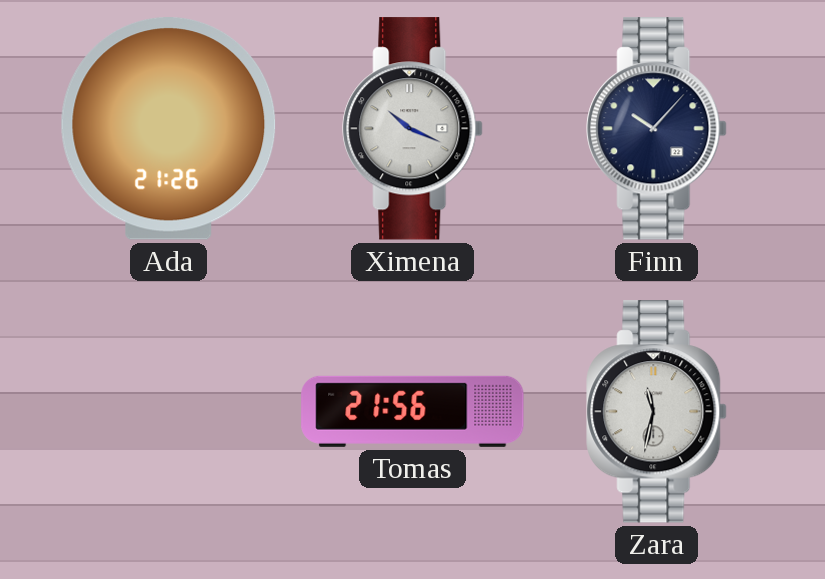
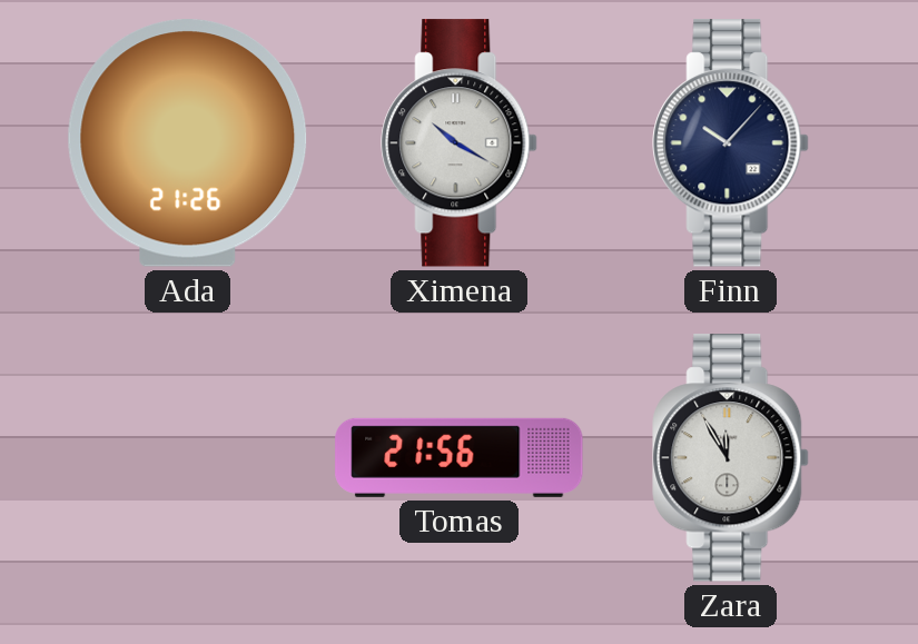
Ximena: 10:19 -> 10:20
Zara: 11:32 -> 11:55
